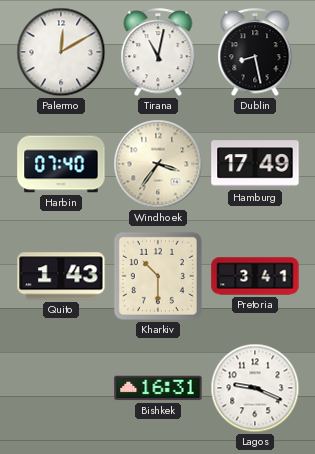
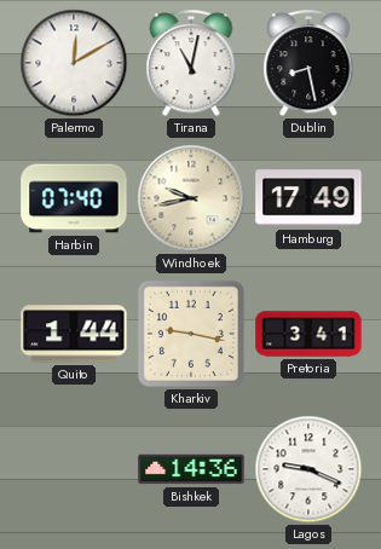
Windhoek: 3:36 -> 9:43
Quito: 1:43 -> 1:44
Kharkiv: 10:30 -> 9:17
Bishkek: 16:31 -> 14:36
